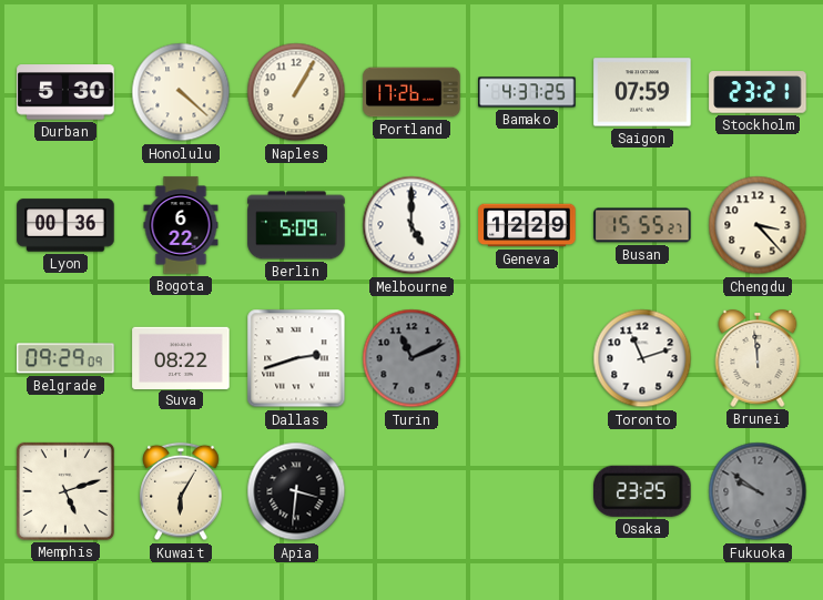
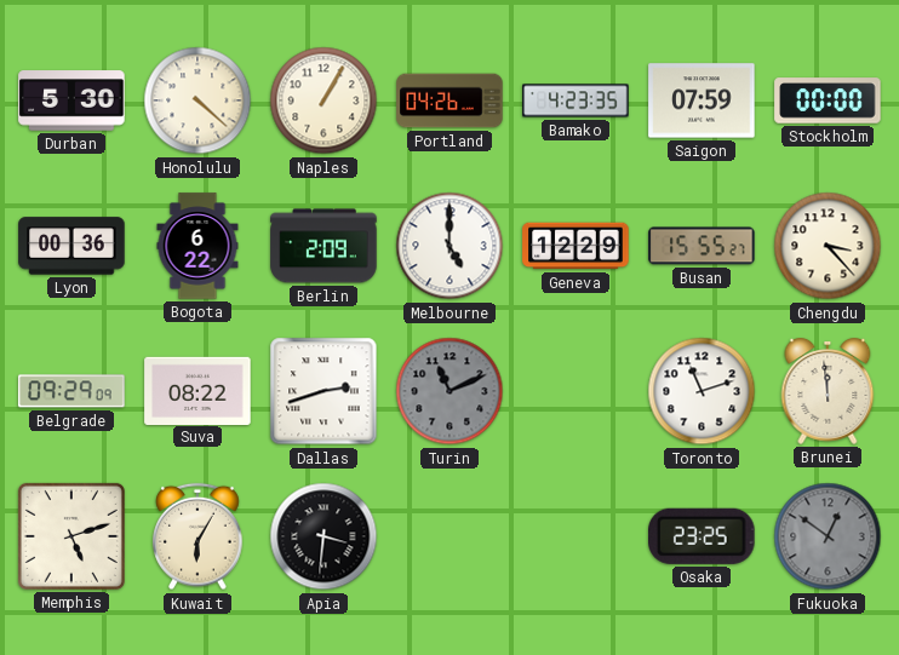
Portland: 17:26 -> 04:26
Bamako: 4:37 -> 4:23
Stockholm: 23:21 -> 00:00
Berlin: 5:09 -> 2:09
Fukuoka: 9:51 -> 12:51
